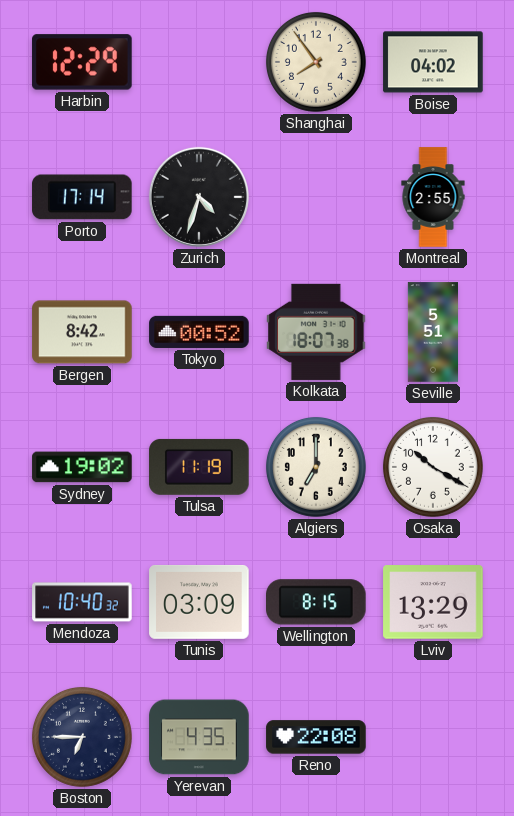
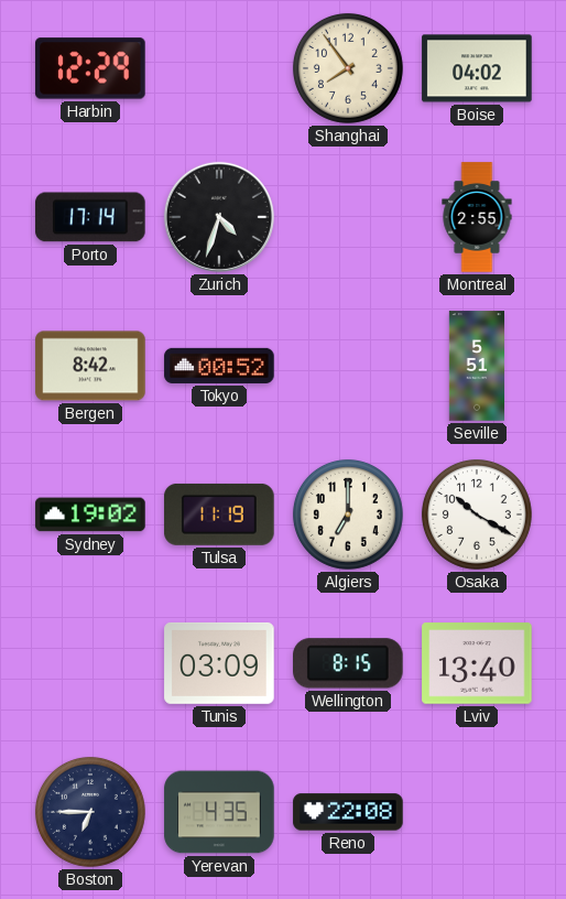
Kolkata: 18:07 -> none
Mendoza: 10:40 -> none
Lviv: 13:29 -> 13:40
